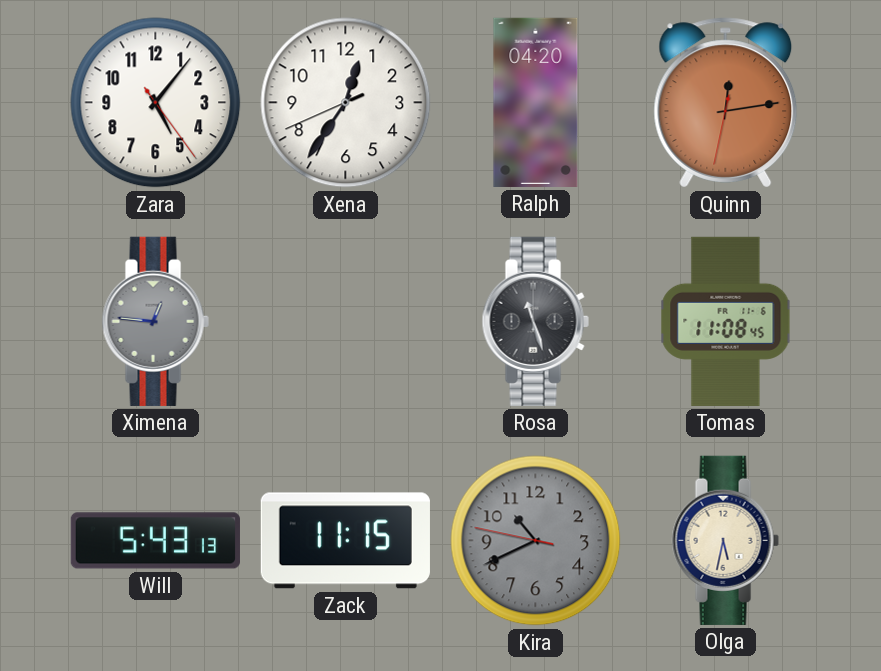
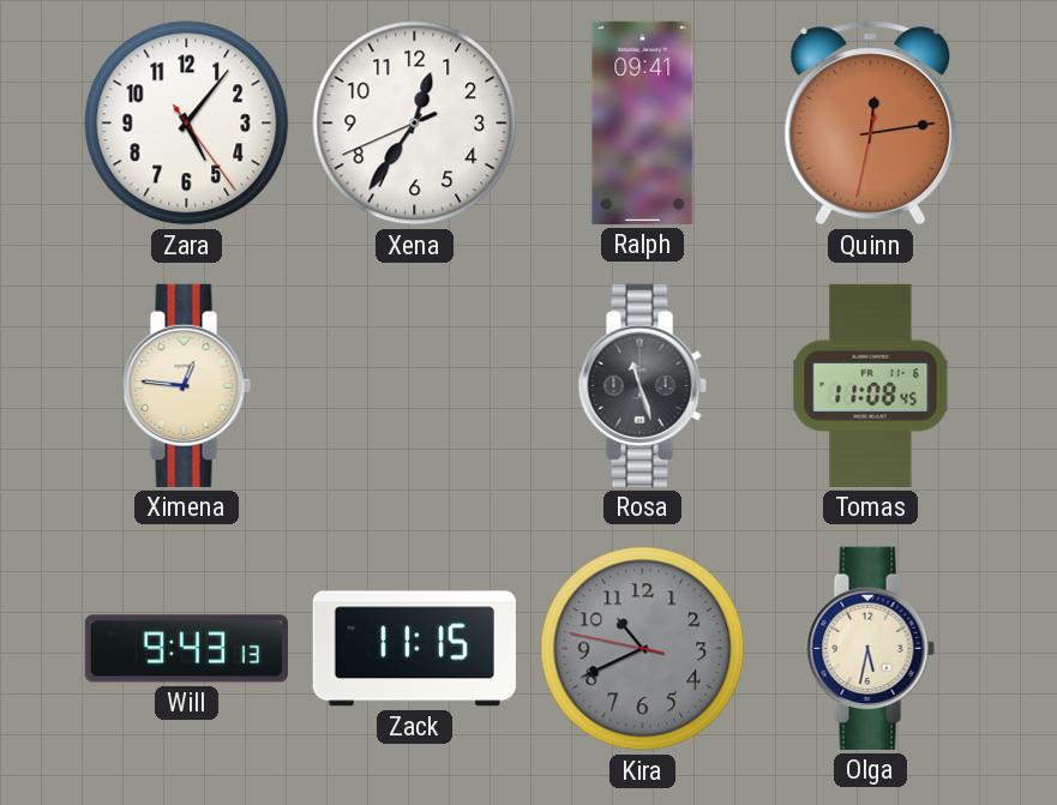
Ralph: 04:20 -> 09:41
Ximena dial: grey -> cream
Will: 5:43 -> 9:43
